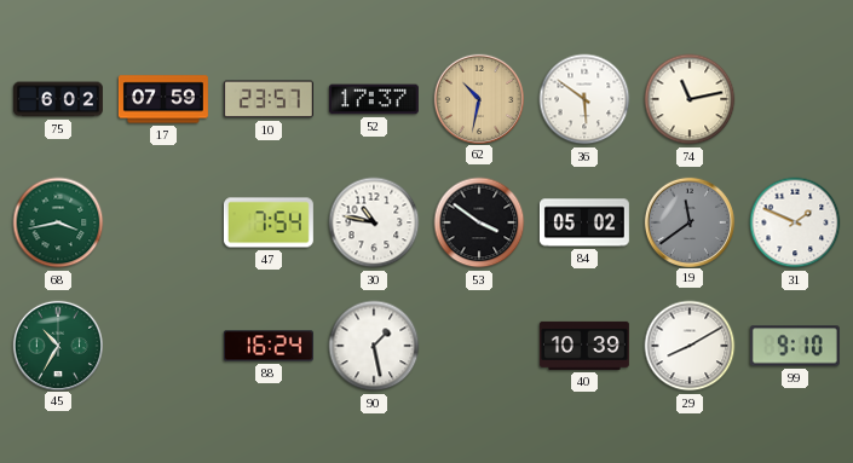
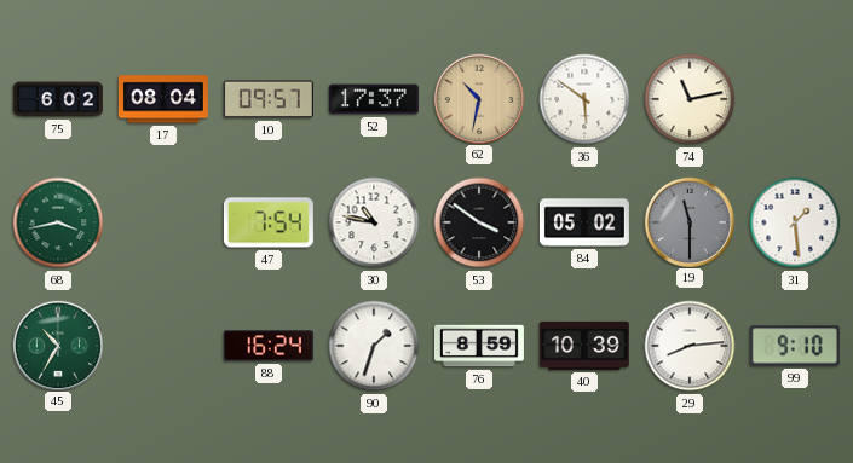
17: 07:59 -> 08:04
10: 23:57 -> 09:57
19: 11:39 -> 11:30
31: 1:49 -> 1:29
90: 1:28 -> 1:33
76: none -> 8:59
29: 8:10 -> 8:14
